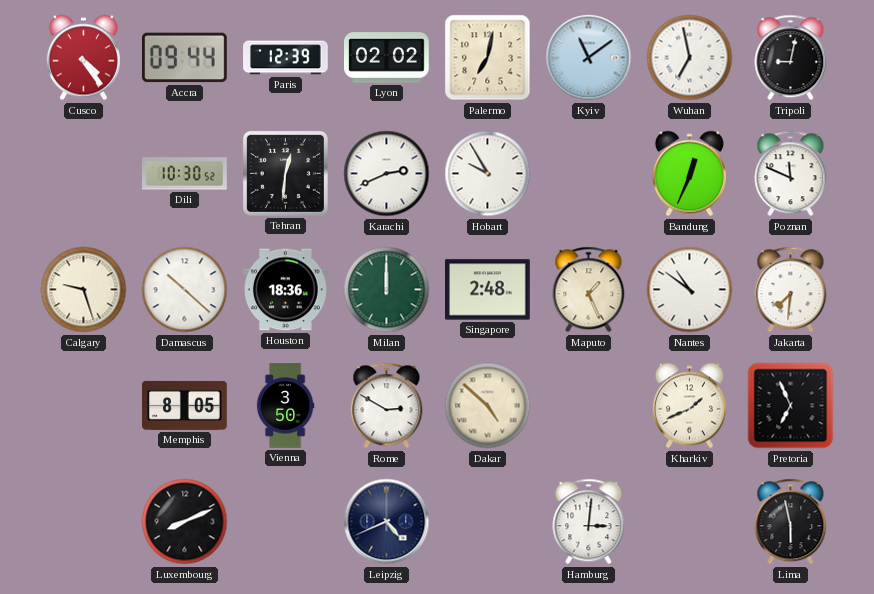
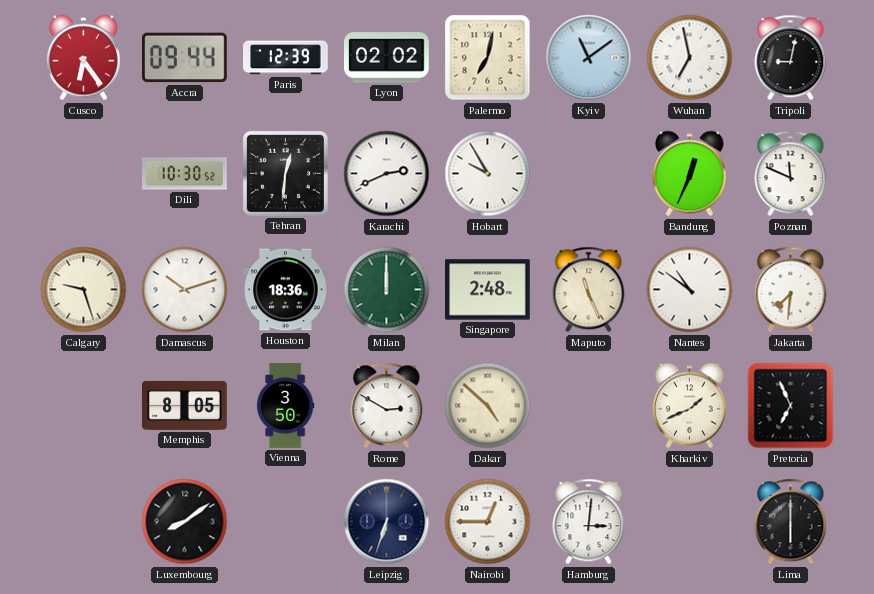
Cusco: 4:24 -> 6:24
Damascus: 10:22 -> 10:12
Maputo: 1:26 -> 11:26
Luxembourg: 8:11 -> 8:09
Leipzig: 4:41 -> 6:33
Nairobi: none -> 12:45
Lima: 5:58 -> 6:00
